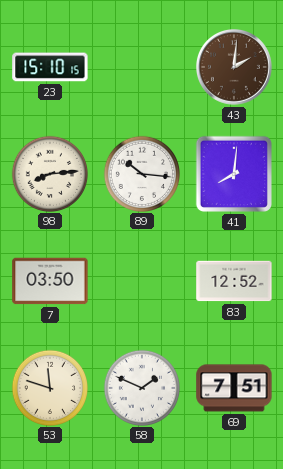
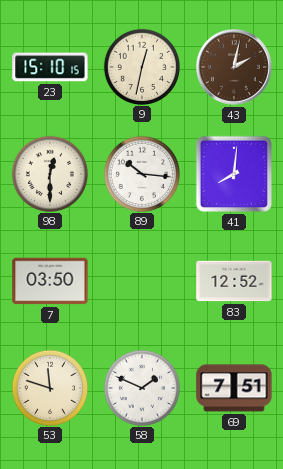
9: none -> 12:32
43: 2:01 -> 2:02
98: 8:14 -> 12:30
